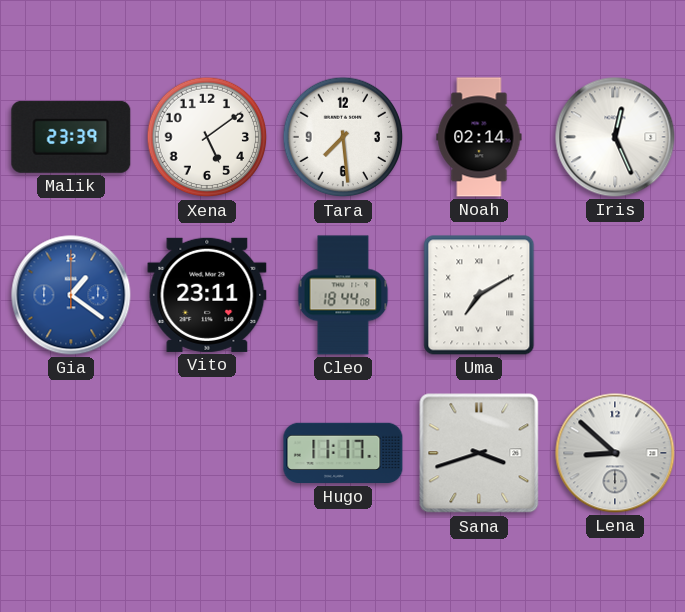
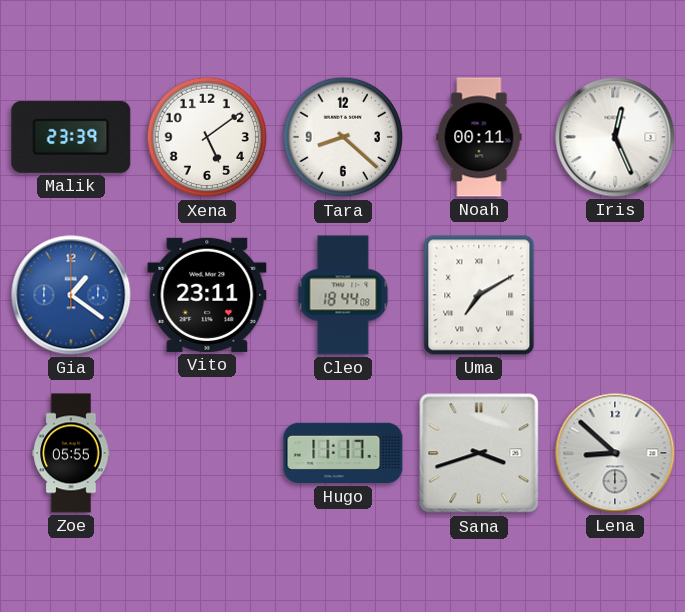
Tara: 7:29 -> 8:22
Noah: 02:14 -> 00:11
Zoe: none -> 05:55
